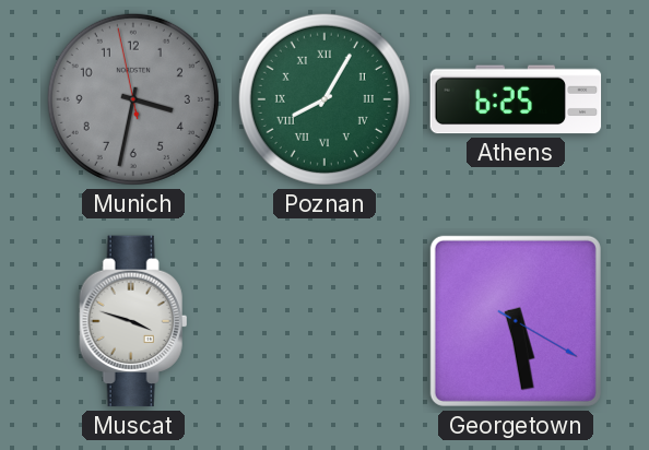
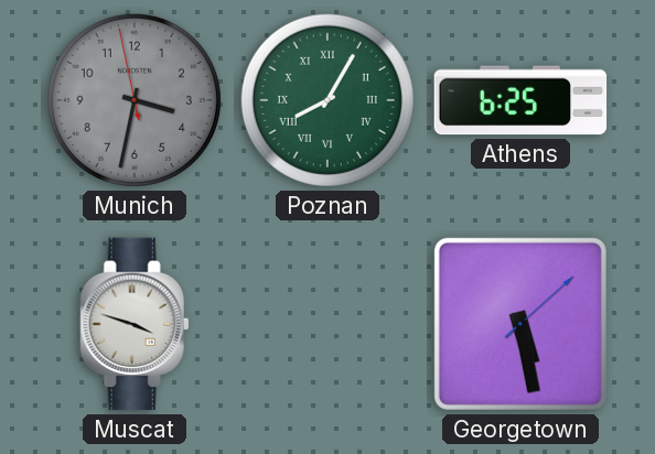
Georgetown: 5:28:20 -> 5:28:08
